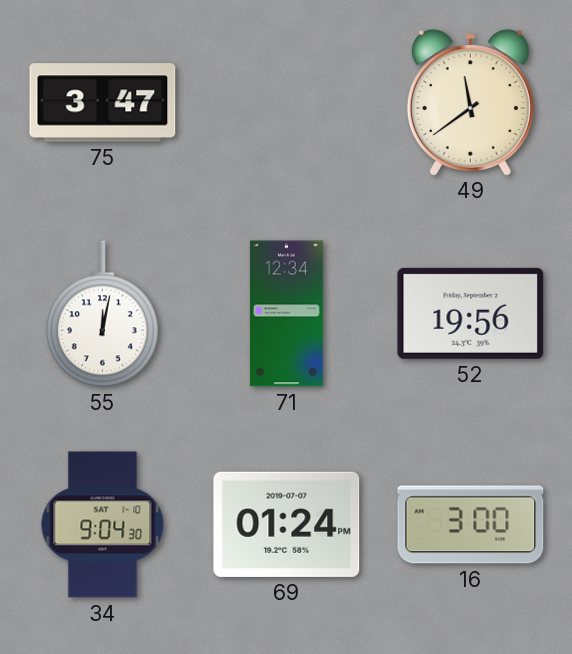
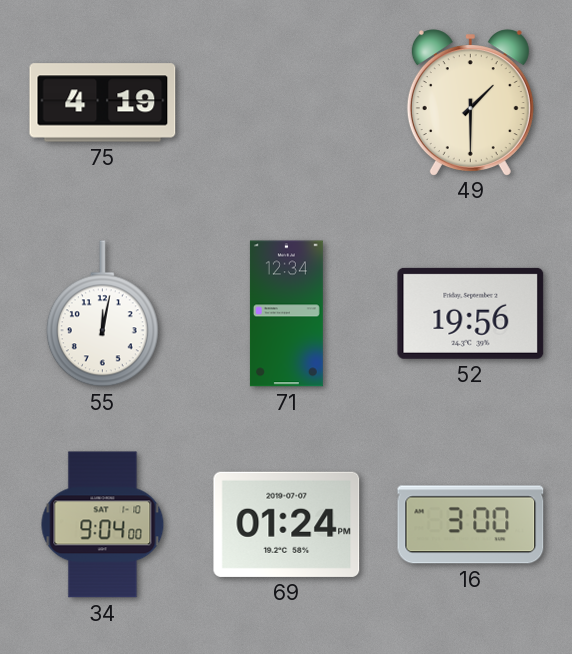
75: 3:47 -> 4:19
49: 11:39 -> 1:30
34: 9:04:30 -> 9:04:00
